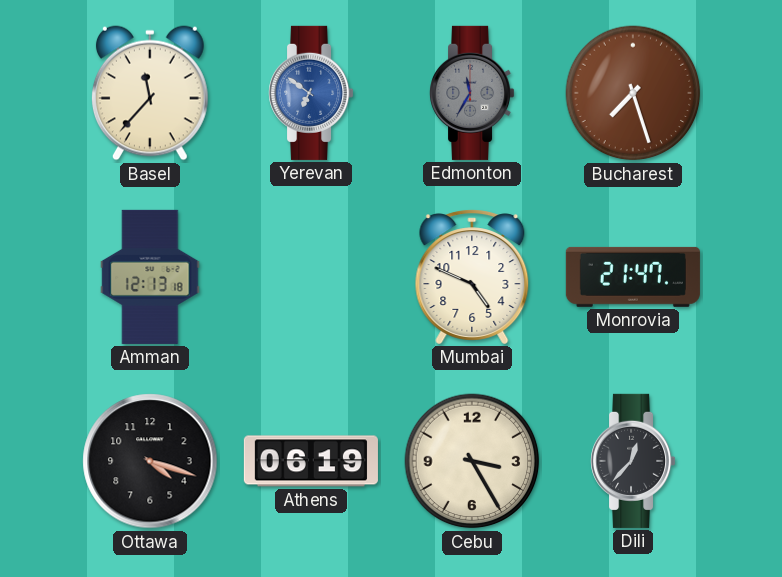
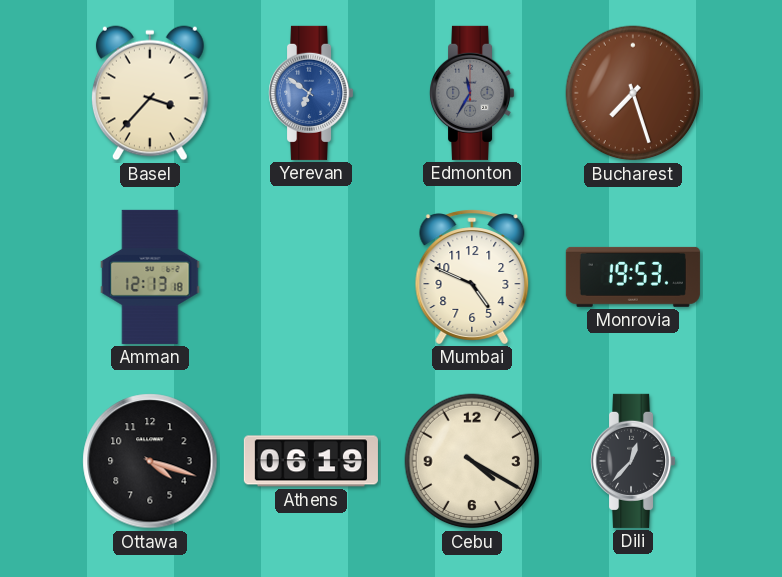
Basel: 11:37 -> 3:37
Monrovia: 21:47 -> 19:53
Cebu: 3:25 -> 4:20
